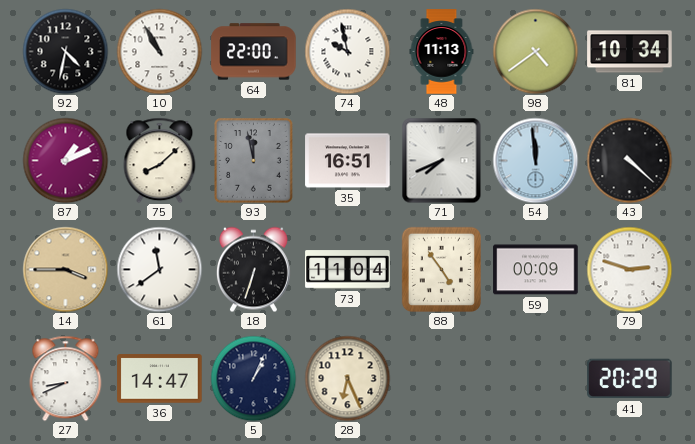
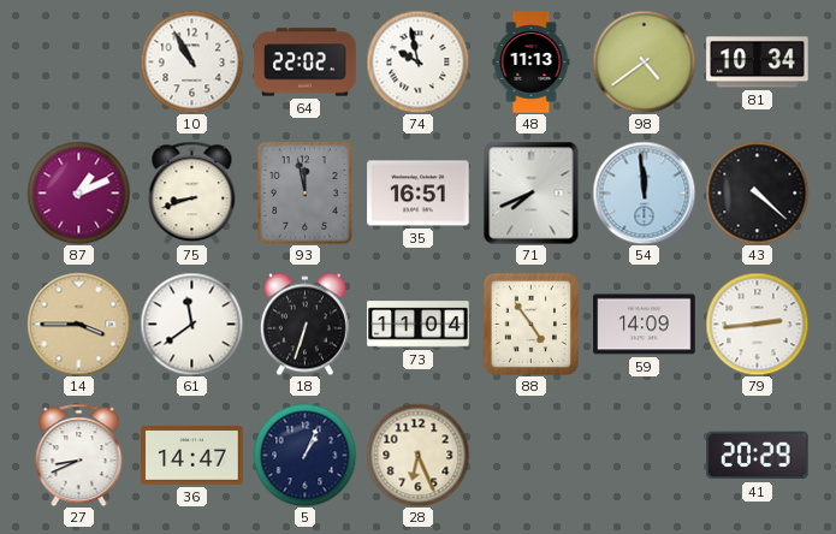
92: 4:32 -> none
64: 22:00 -> 22:02
75: 8:08 -> 8:42
59: 00:09 -> 14:09
79: 2:48 -> 2:44
